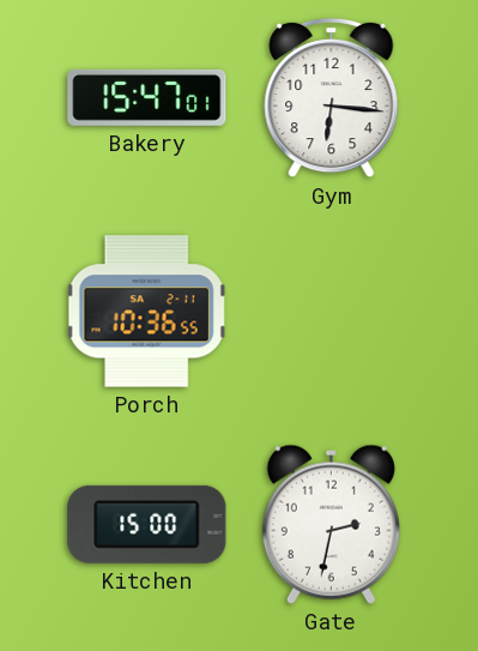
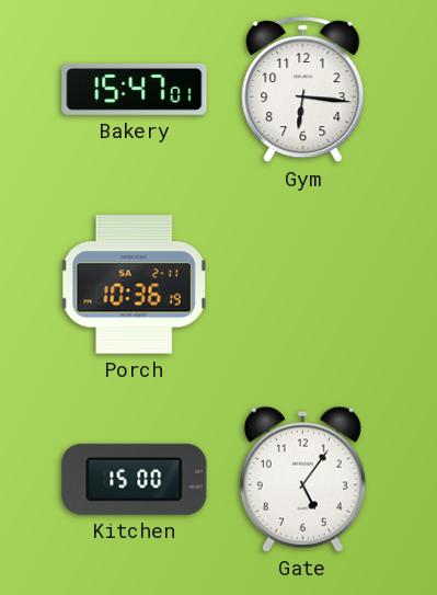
Porch: 10:36:55 -> 10:36:19
Gate: 2:32 -> 5:06
